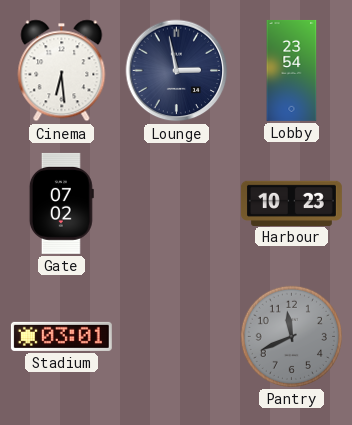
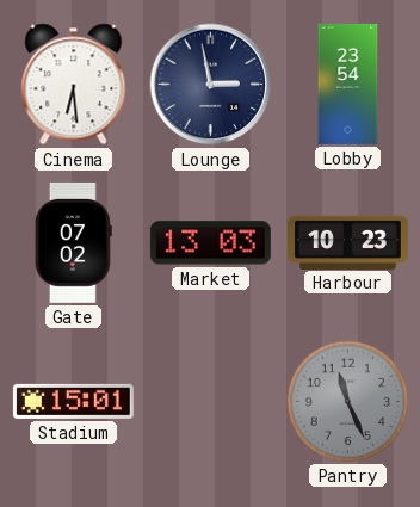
Market: none -> 13:03
Stadium: 03:01 -> 15:01
Pantry: 11:41 -> 11:26
